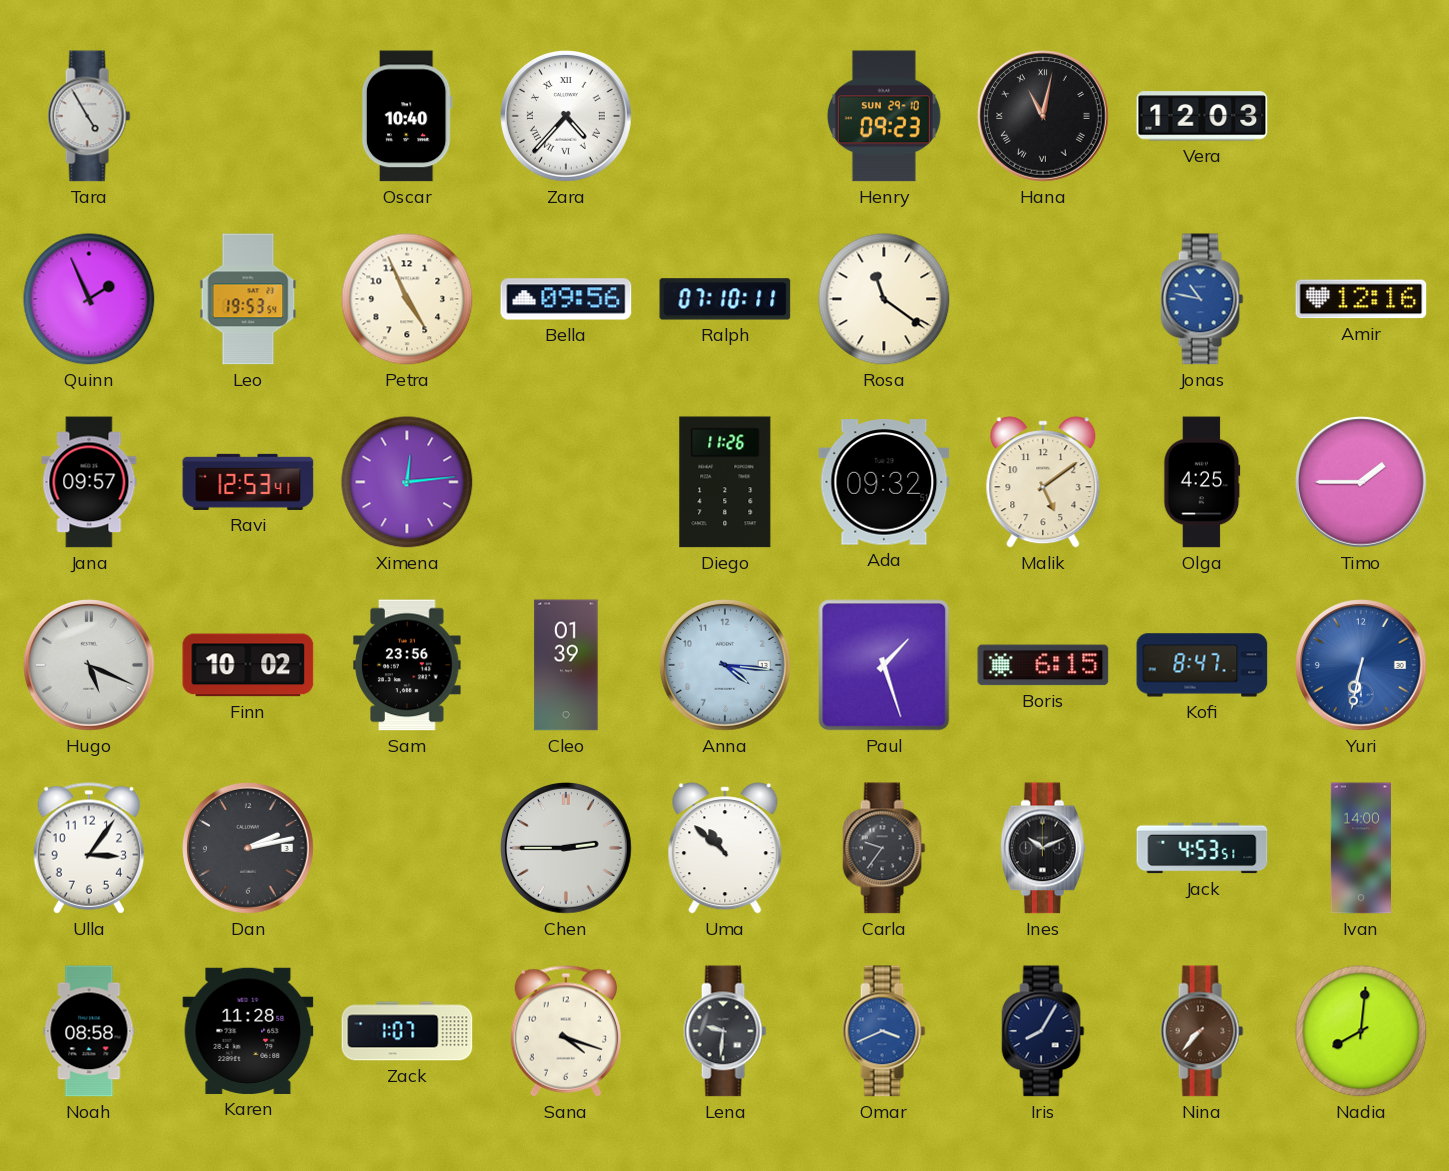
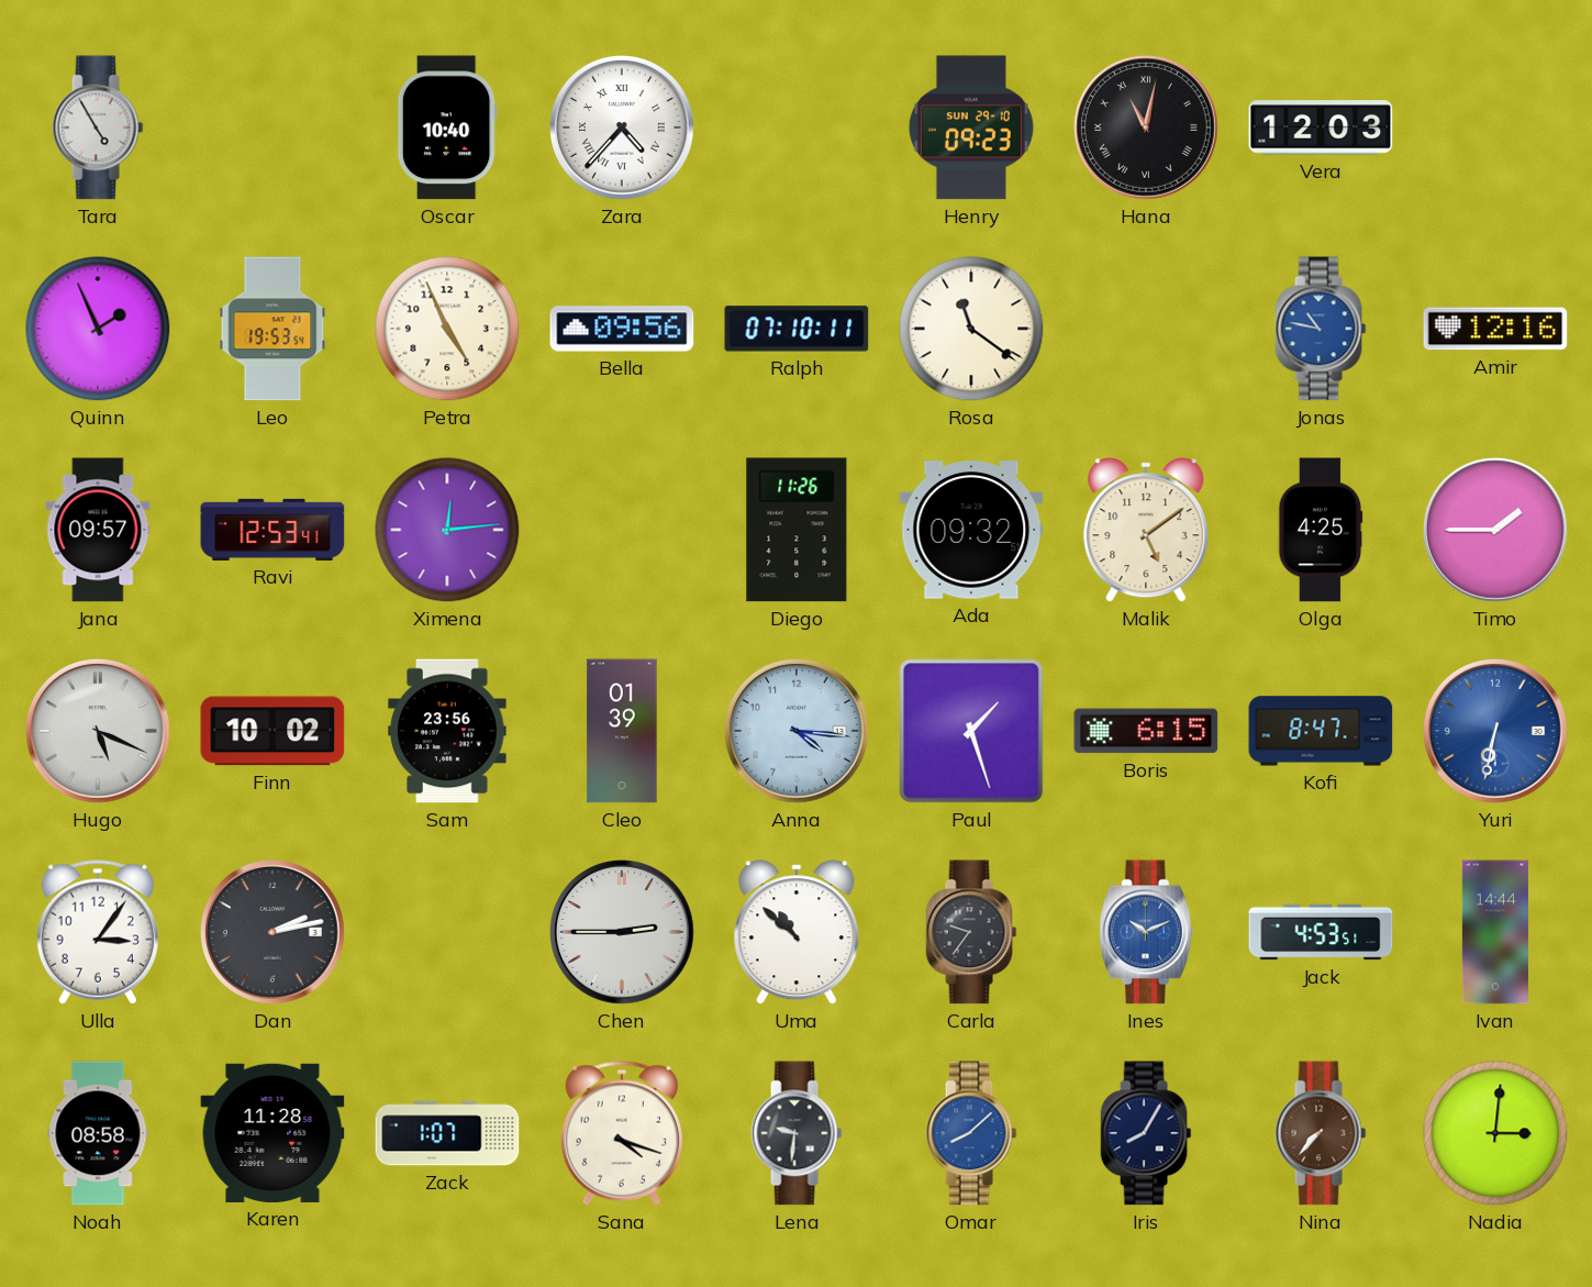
Ines dial: black -> blue
Ivan: 14:00 -> 14:44
Omar: 3:41 -> 8:08
Nadia: 8:01 -> 3:01
